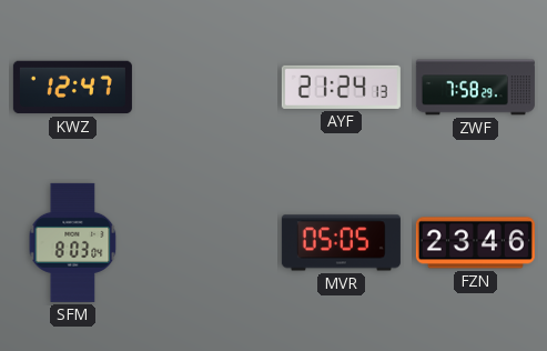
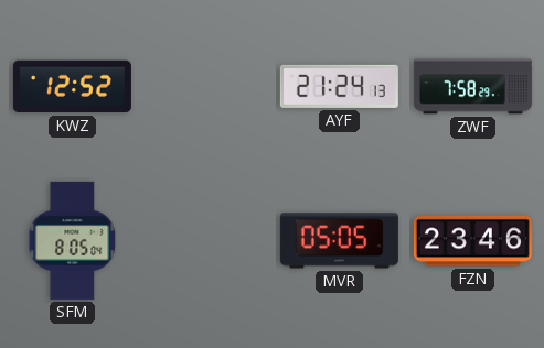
KWZ: 12:47 -> 12:52
SFM: 8:03 -> 8:05
